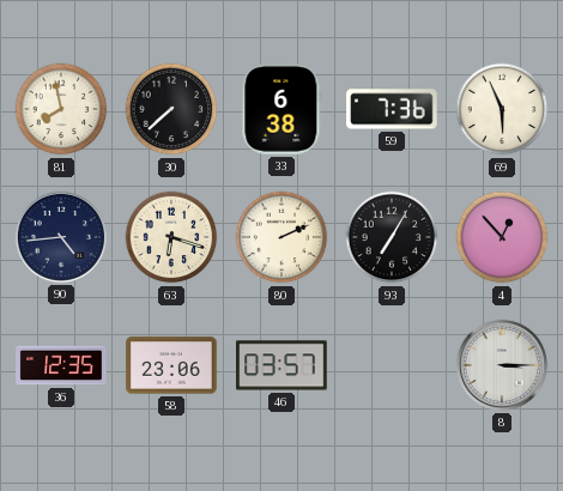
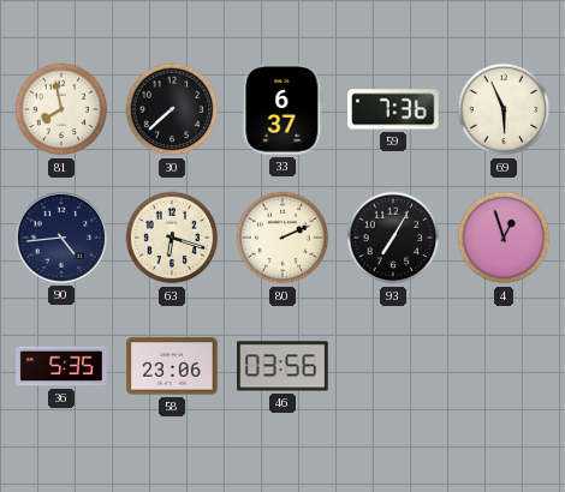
33: 6:38 -> 6:37
4: 12:53 -> 12:57
36: 12:35 -> 5:35
46: 03:57 -> 03:56
8: 3:15 -> none
